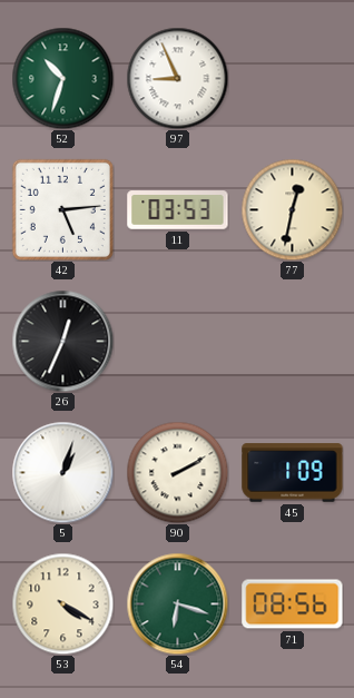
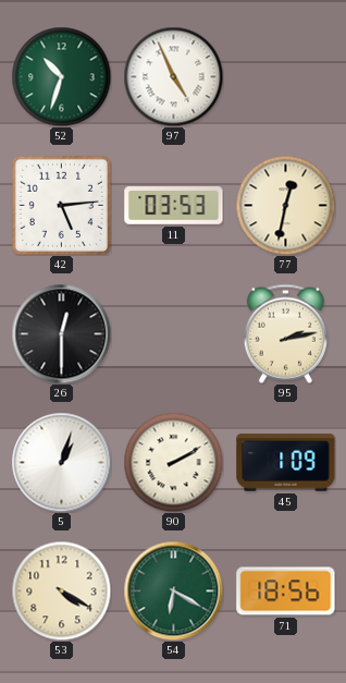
97: 8:56 -> 4:56
26: 12:34 -> 12:30
95: none -> 2:13
54: 6:18 -> 6:20
71: 08:56 -> 18:56
